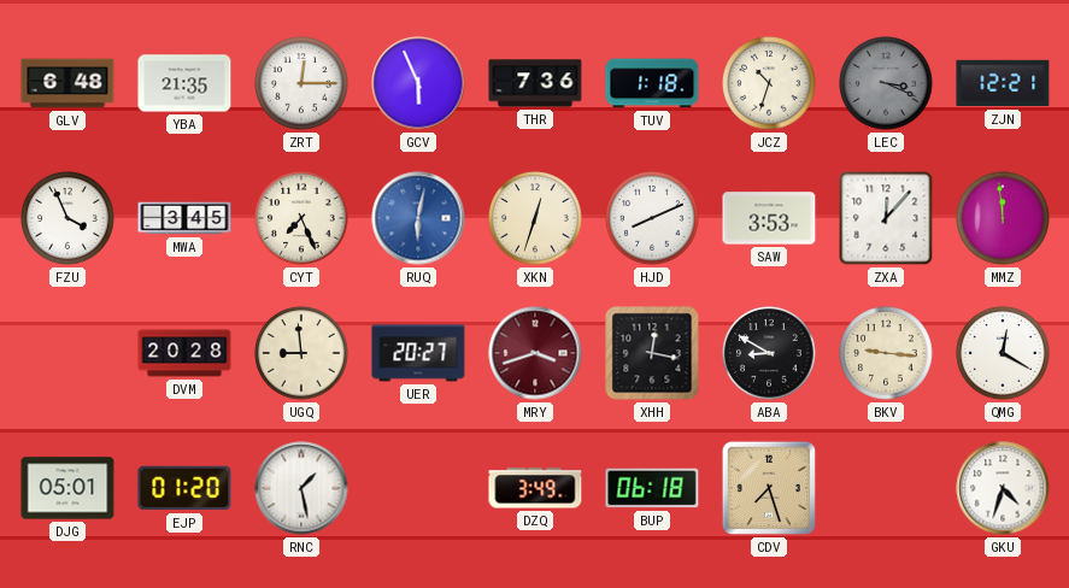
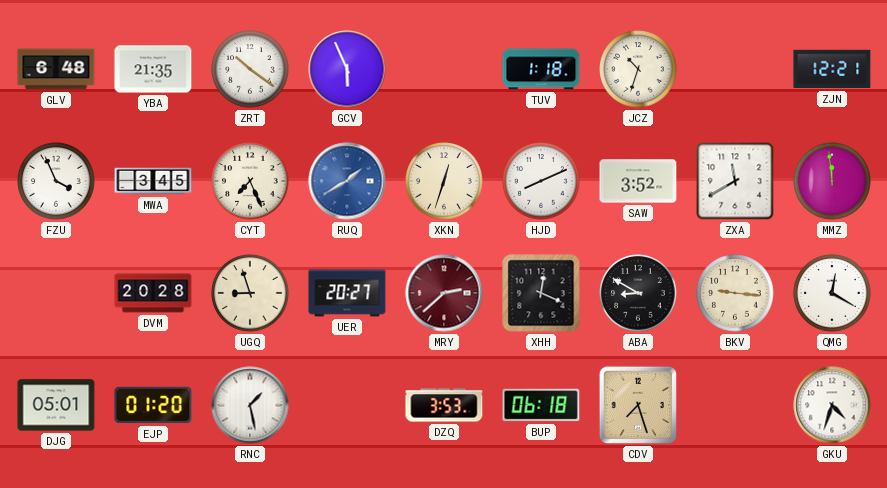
ZRT: 12:15 -> 10:21
THR: 7:36 -> none
LEC: 3:19 -> none
RUQ: 6:02 -> 1:40
SAW: 3:53 -> 3:52
ZXA: 12:07 -> 11:40
UGQ: 8:59 -> 8:57
MRY: 3:42 -> 2:38
XHH: 12:17 -> 12:19
DZQ: 3:49 -> 3:53
